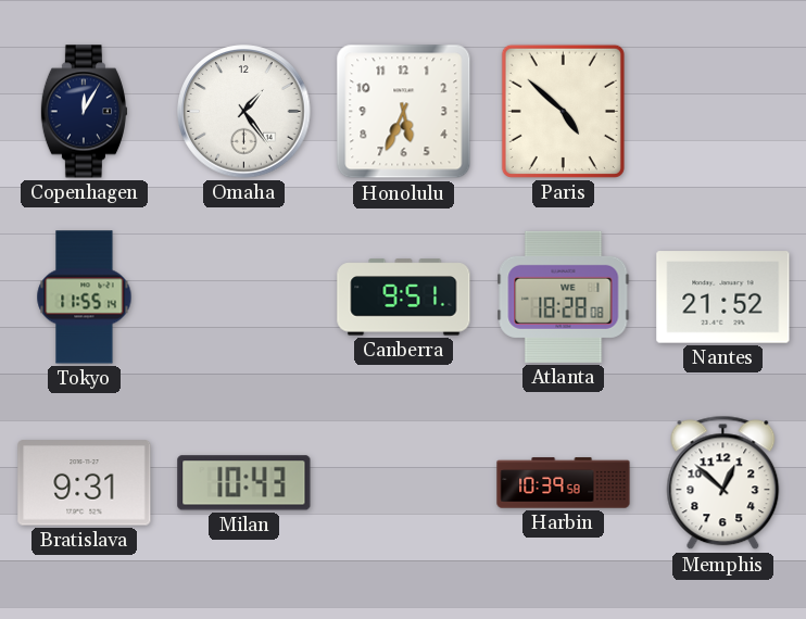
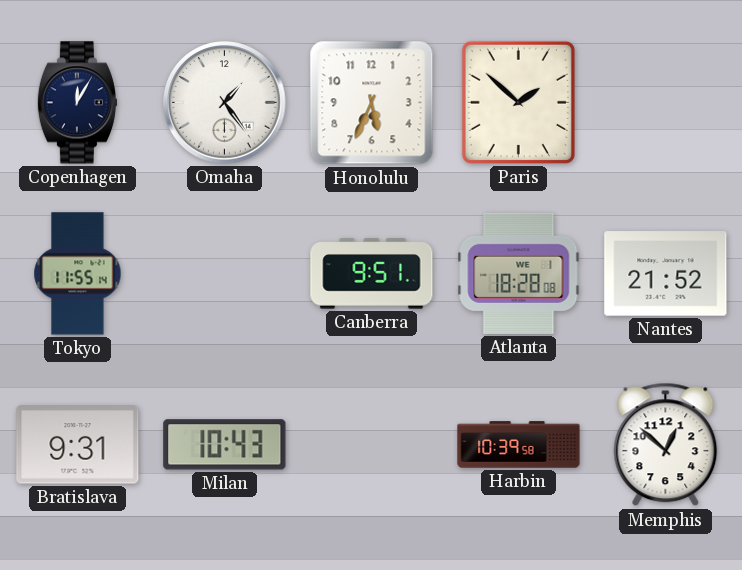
Paris: 4:52 -> 1:52
